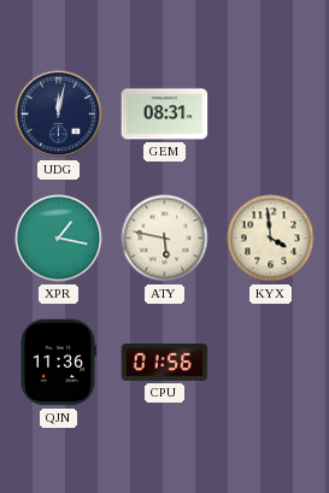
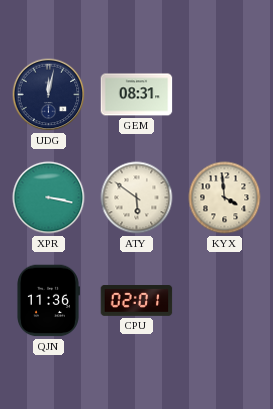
XPR: 1:17 -> 3:17
ATY: 5:47 -> 5:51
CPU: 01:56 -> 02:01
